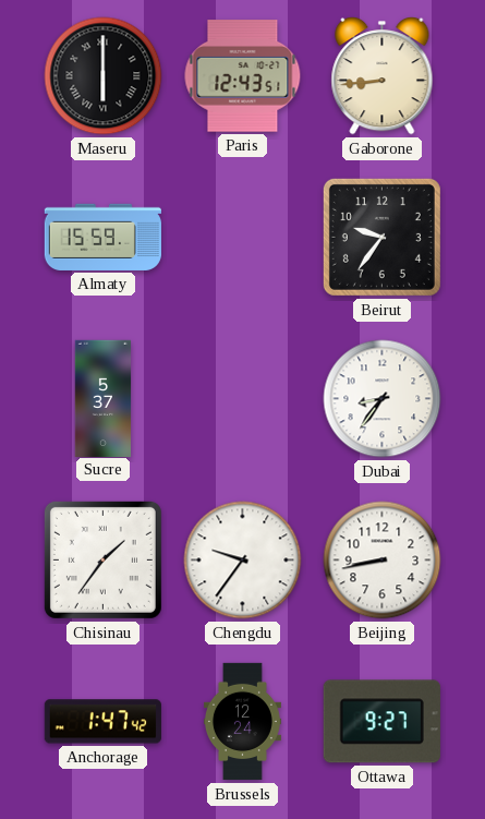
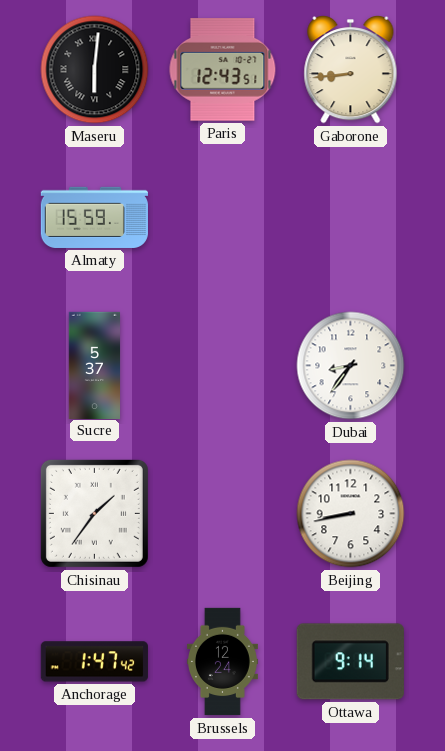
Maseru: 6:00 -> 6:01
Beirut: 9:36 -> none
Chengdu: 9:36 -> none
Ottawa: 9:27 -> 9:14
